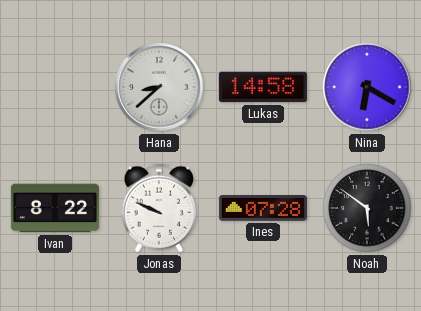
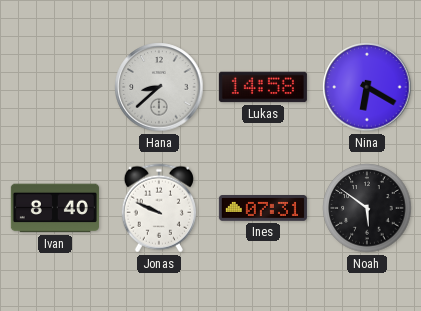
Ivan: 8:22 -> 8:40
Ines: 07:28 -> 07:31
